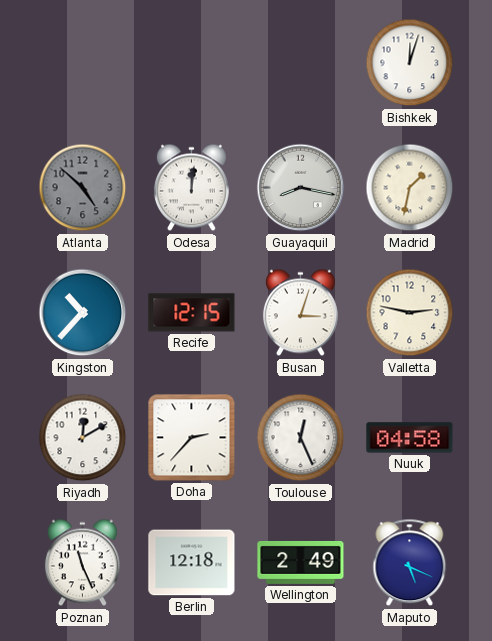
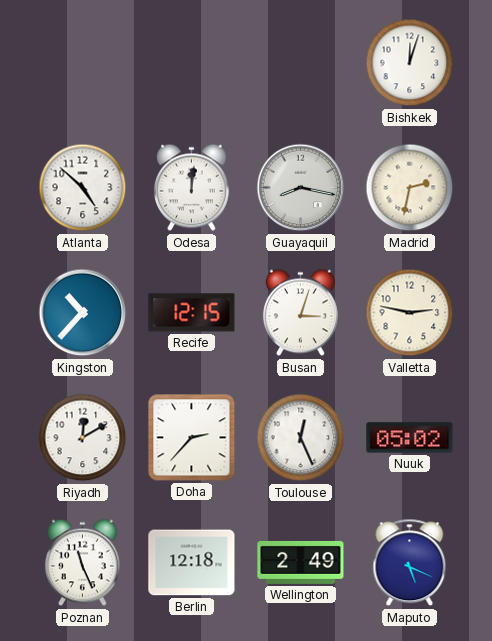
Atlanta dial: grey -> white
Madrid: 1:32 -> 2:32
Nuuk: 04:58 -> 05:02
